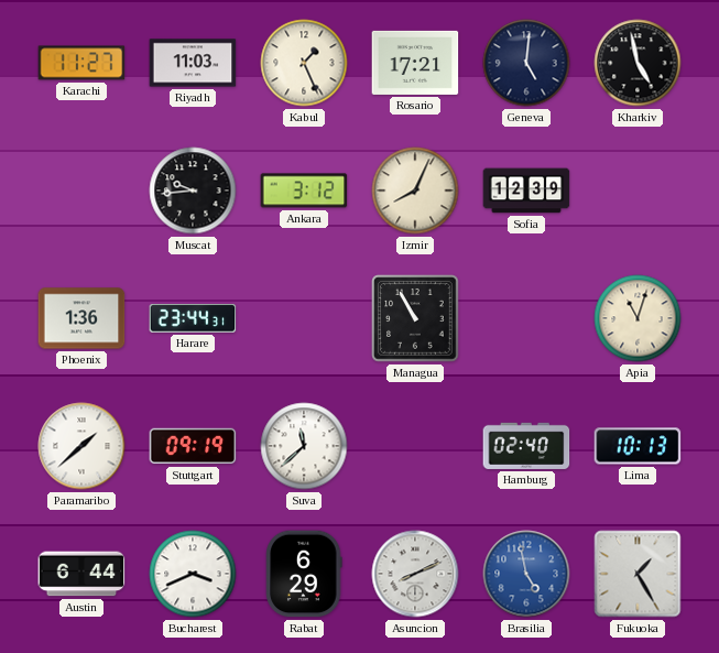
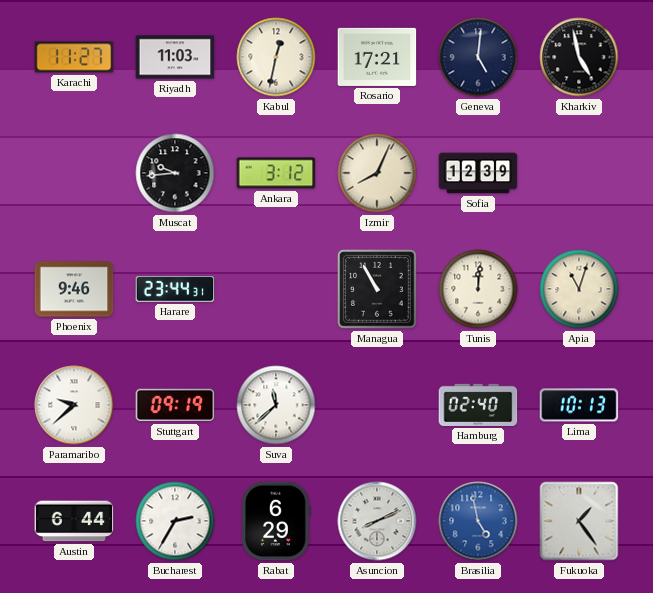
Kabul: 1:26 -> 12:32
Phoenix: 1:36 -> 9:46
Tunis: none -> 12:01
Paramaribo: 1:38 -> 9:38
Bucharest: 3:41 -> 2:35
Fukuoka: 1:25 -> 1:24
